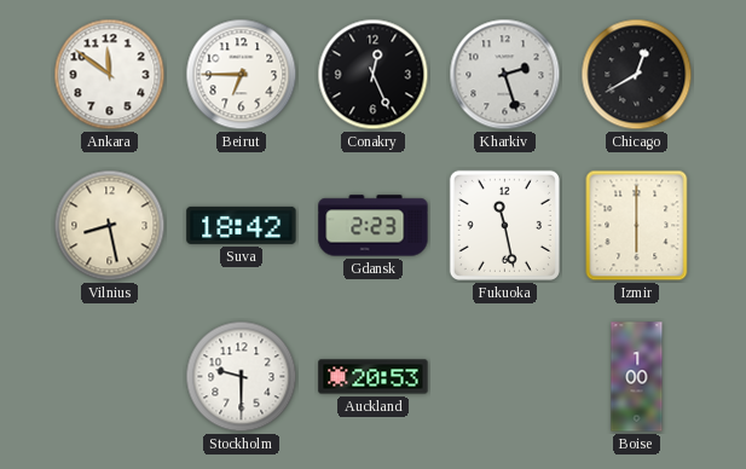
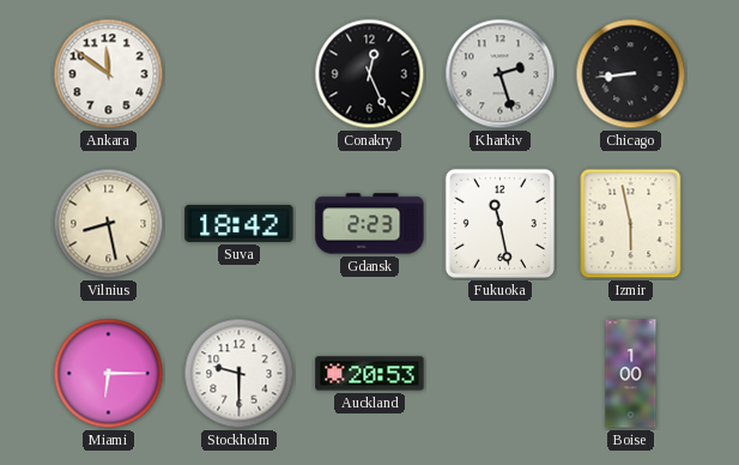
Beirut: 6:45 -> none
Chicago: 12:40 -> 8:44
Izmir: 6:00 -> 5:58
Miami: none -> 6:15
